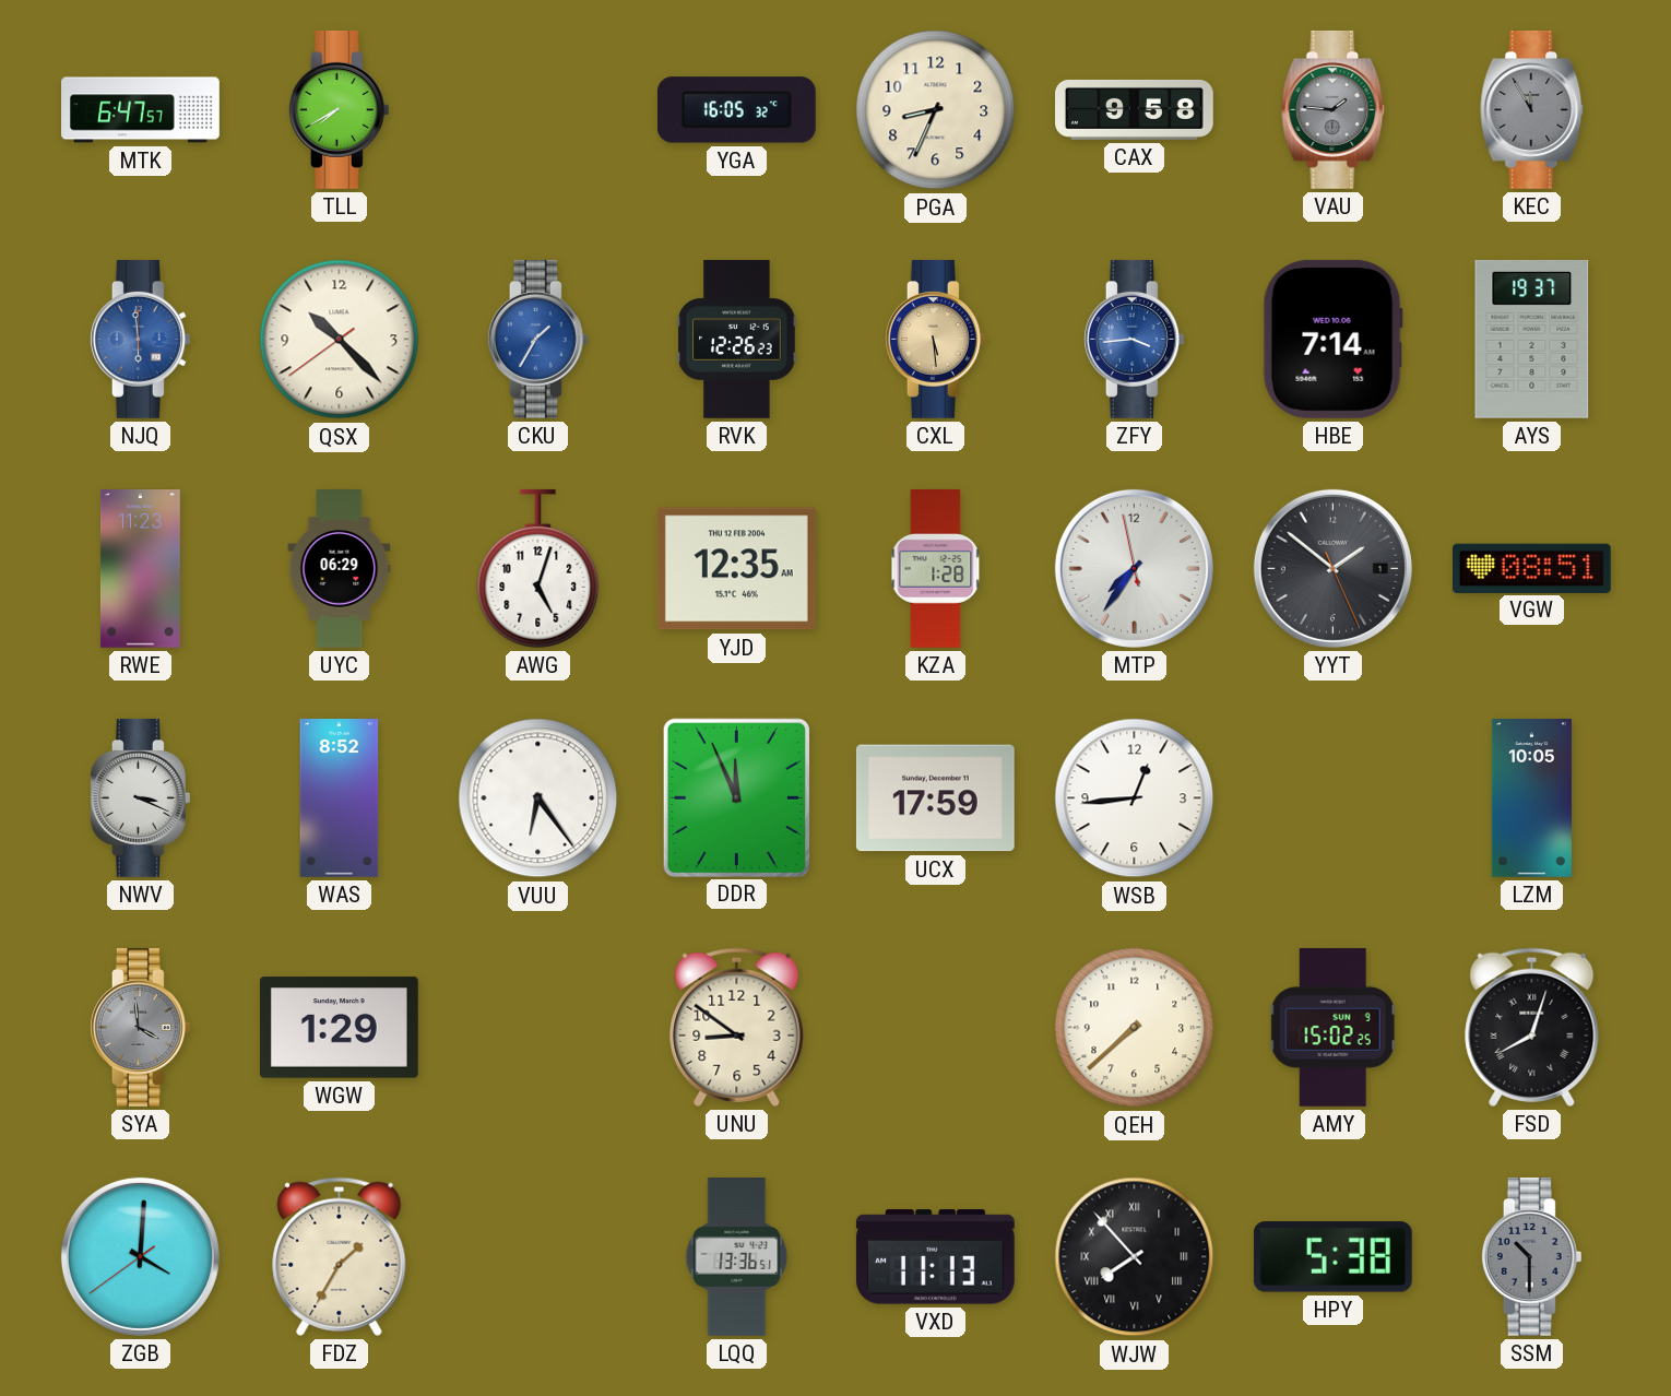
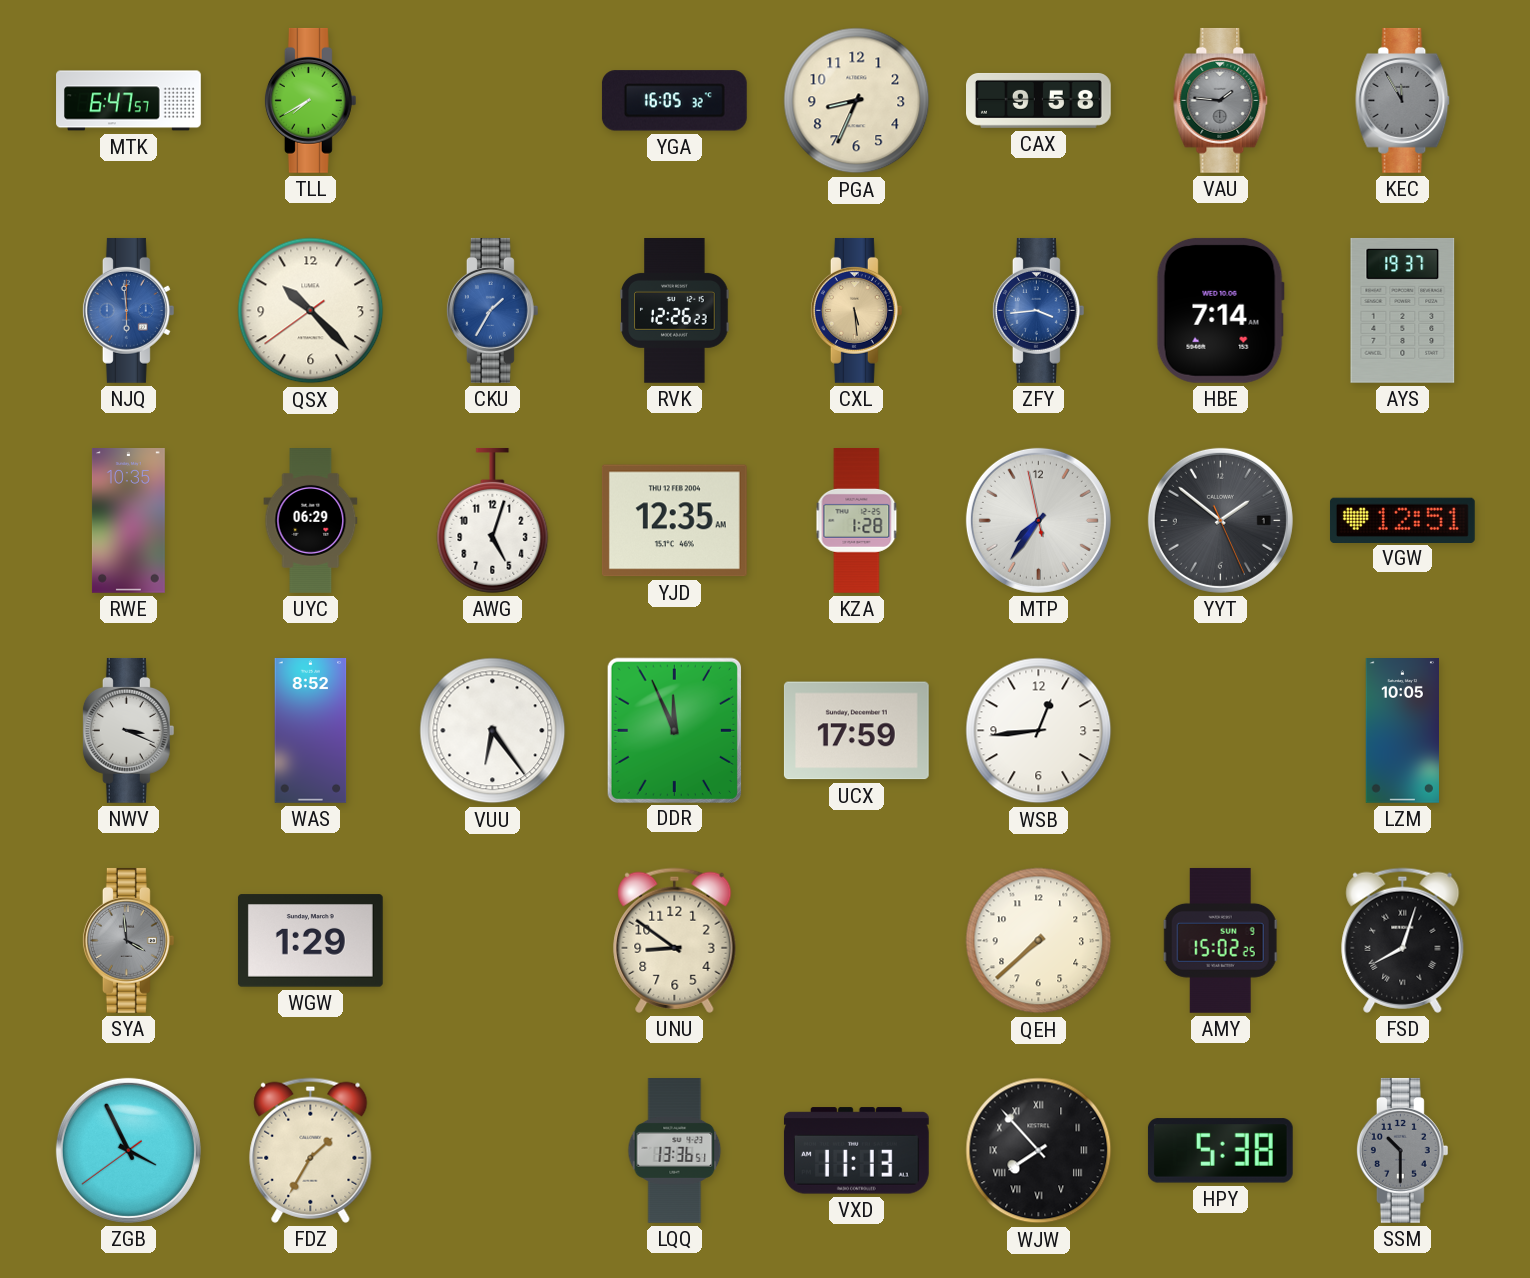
RWE: 11:23 -> 10:35
VGW: 08:51 -> 12:51
ZGB: 4:00 -> 3:55
